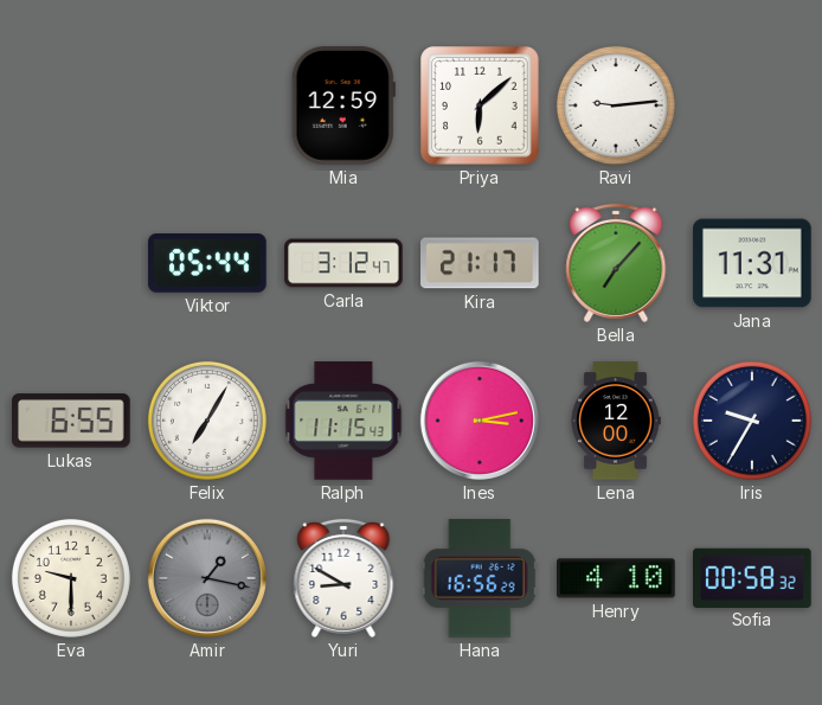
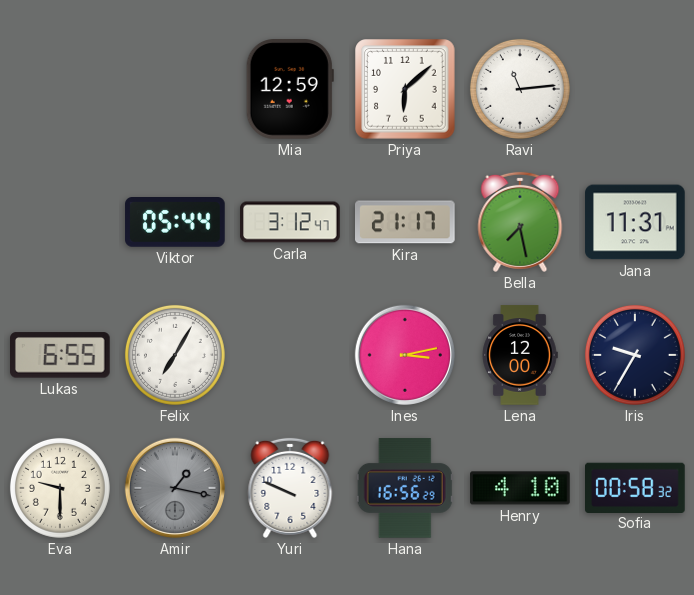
Ravi: 9:14 -> 11:14
Bella: 7:07 -> 7:28
Ralph: 11:15 -> none
Yuri: 8:50 -> 9:49
